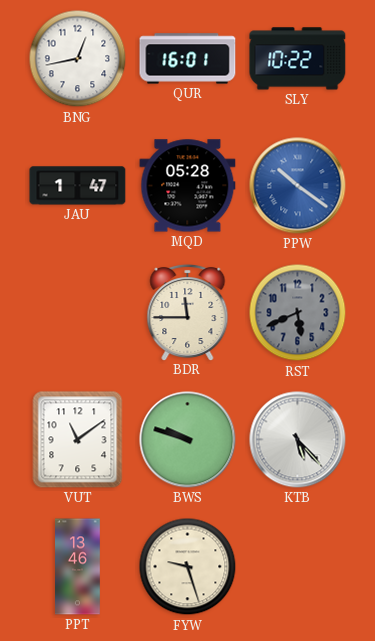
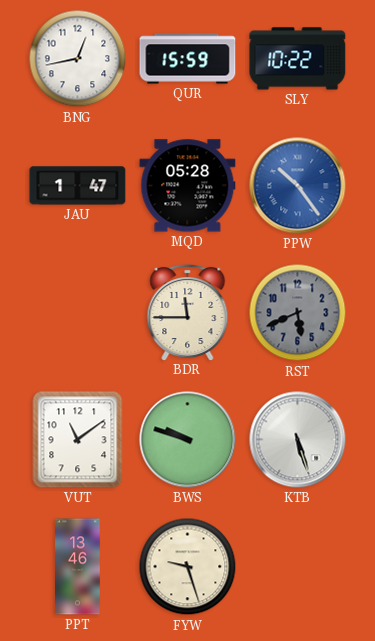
QUR: 16:01 -> 15:59
PPW: 10:21 -> 10:24
KTB: 5:23 -> 5:27
